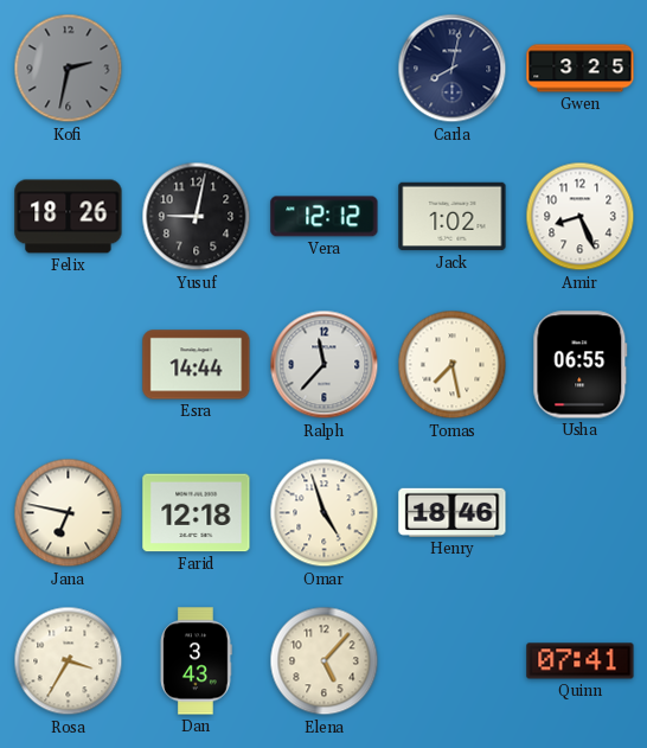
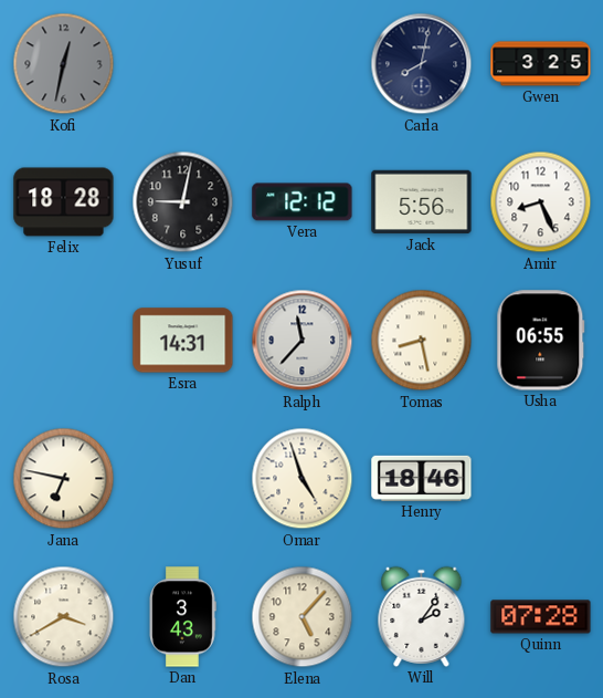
Kofi: 2:32 -> 12:32
Felix: 18:26 -> 18:28
Jack: 1:02 -> 5:56
Esra: 14:44 -> 14:31
Tomas: 7:28 -> 8:28
Farid: 12:18 -> none
Rosa: 3:35 -> 3:40
Will: none -> 2:06
Quinn: 07:41 -> 07:28
